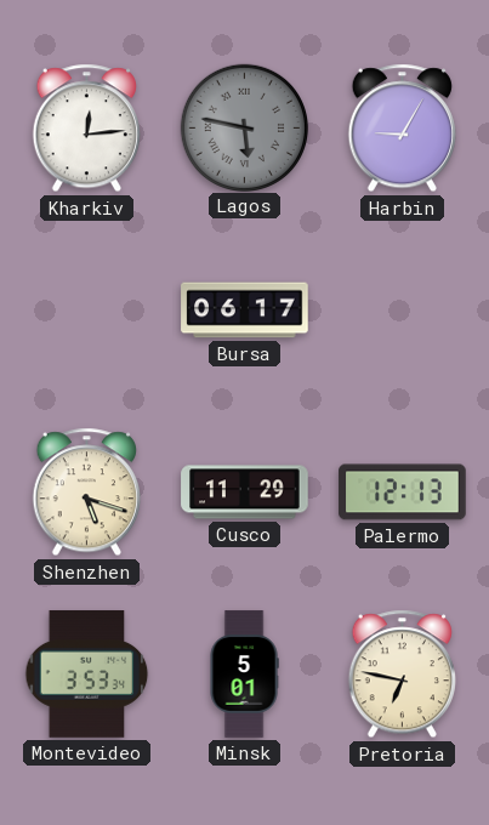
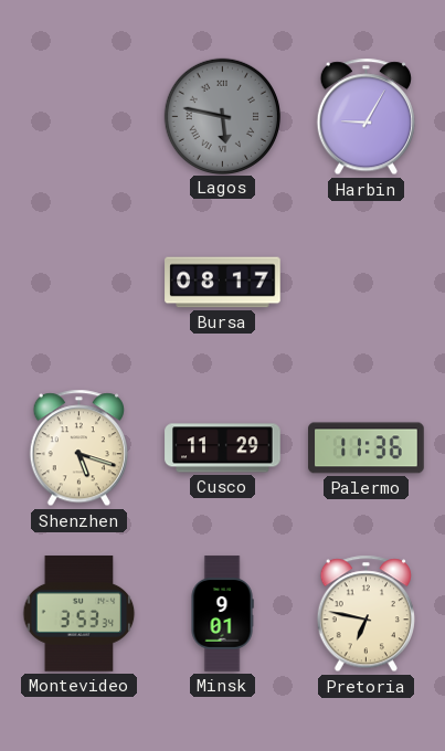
Kharkiv: 12:14 -> none
Bursa: 06:17 -> 08:17
Palermo: 12:13 -> 11:36
Minsk: 5:01 -> 9:01
